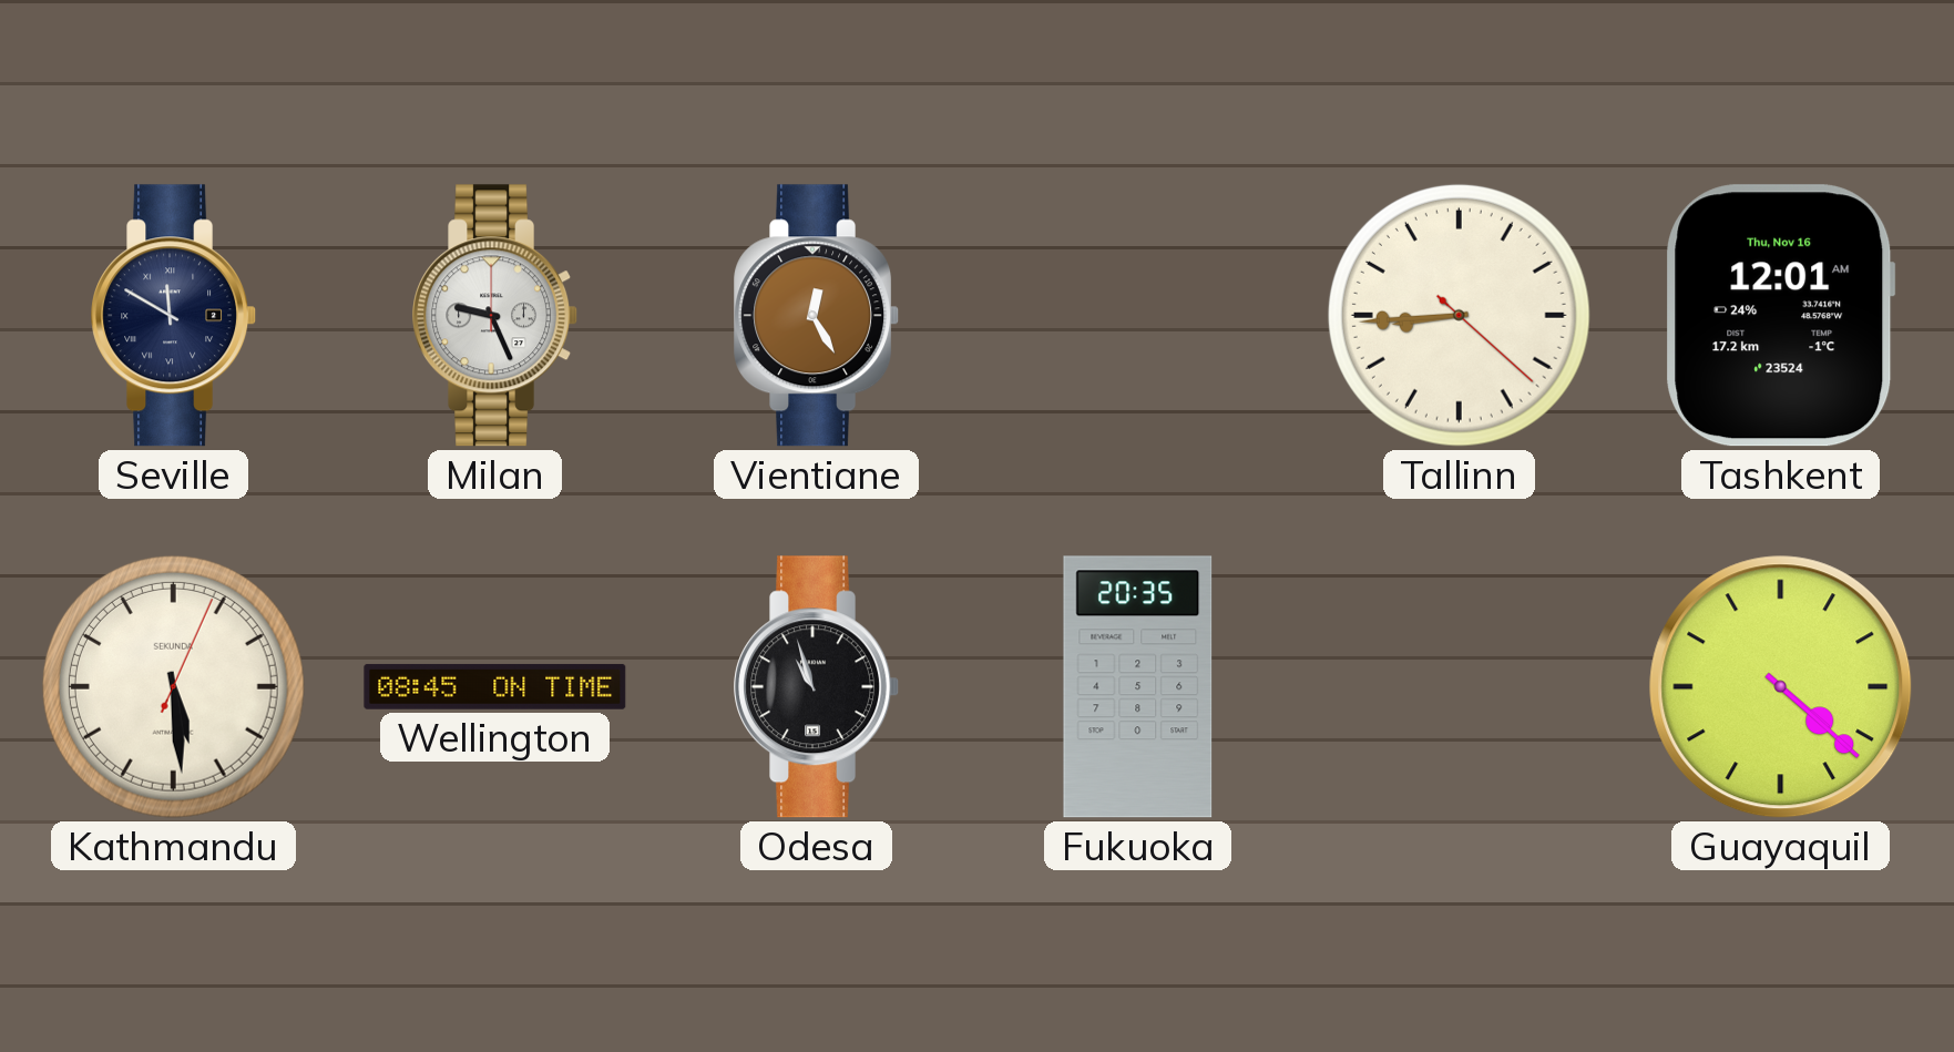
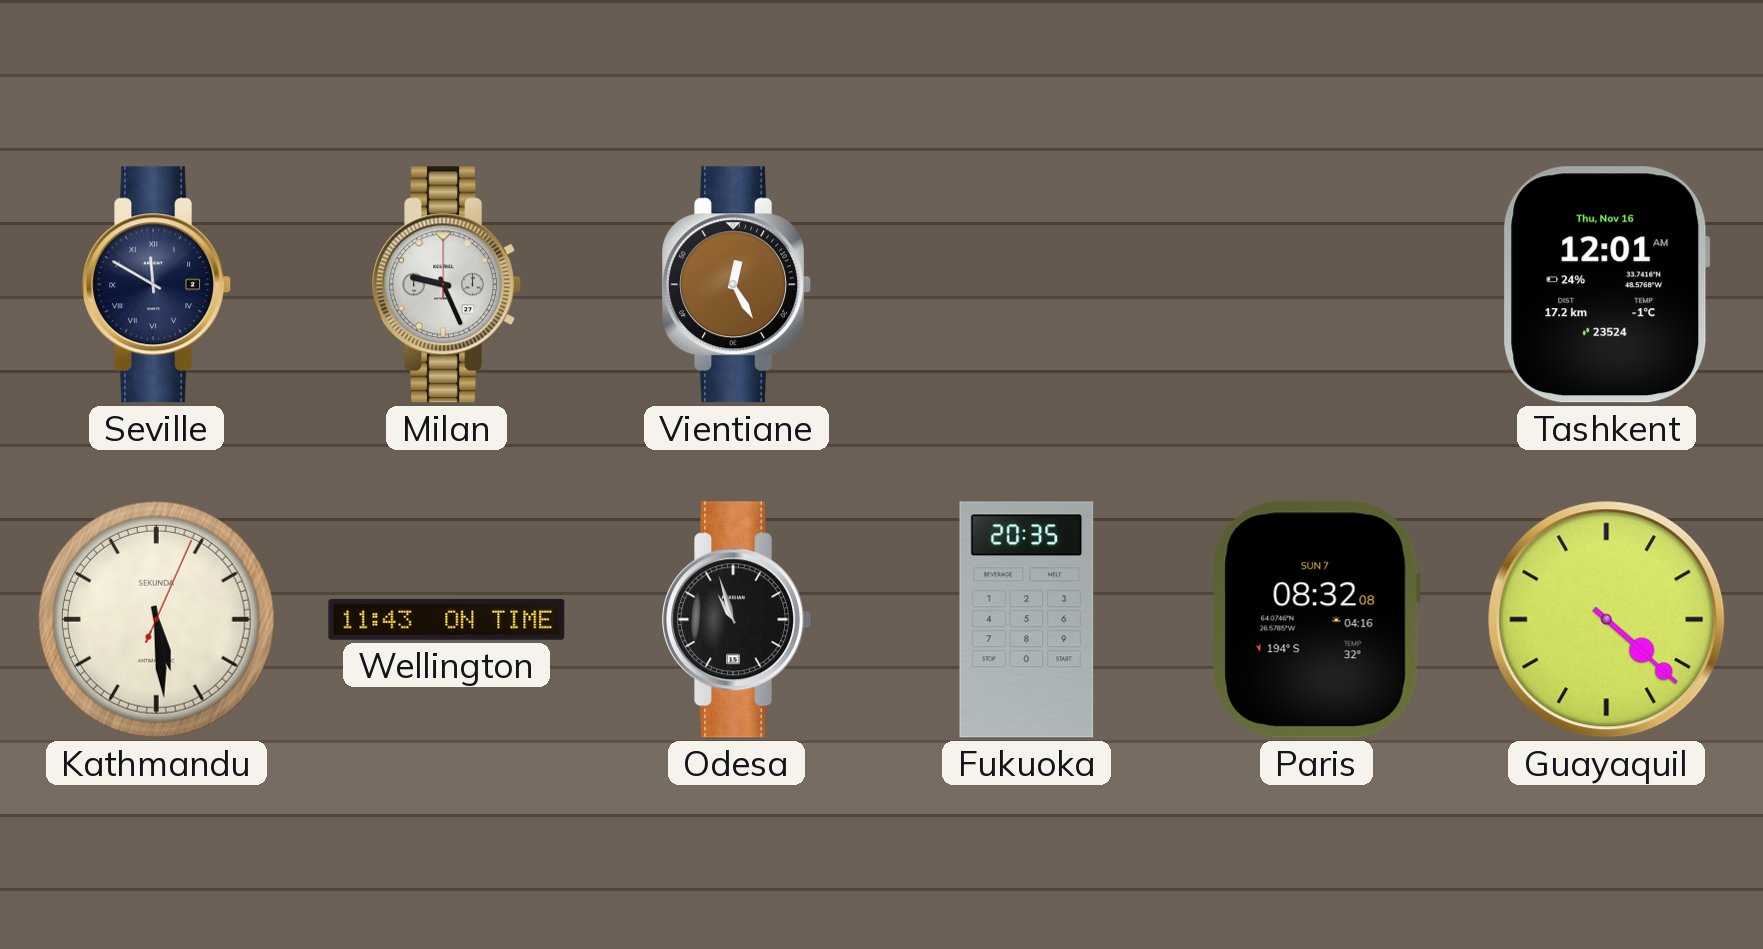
Tallinn: 8:44 -> none
Wellington: 08:45 -> 11:43
Paris: none -> 08:32
